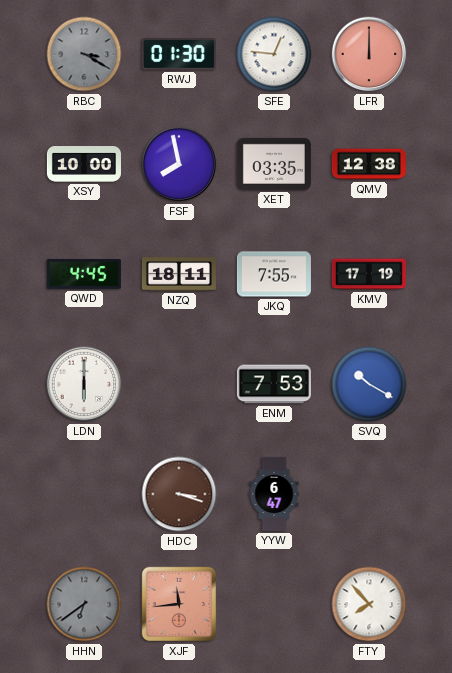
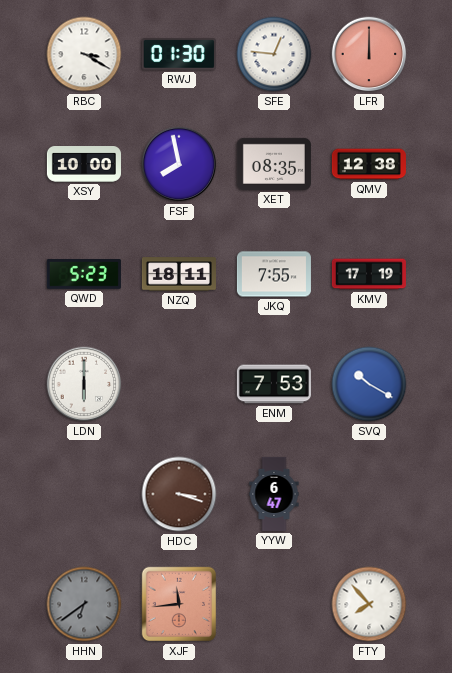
RBC dial: grey -> white
XET: 03:35 -> 08:35
QWD: 4:45 -> 5:23
